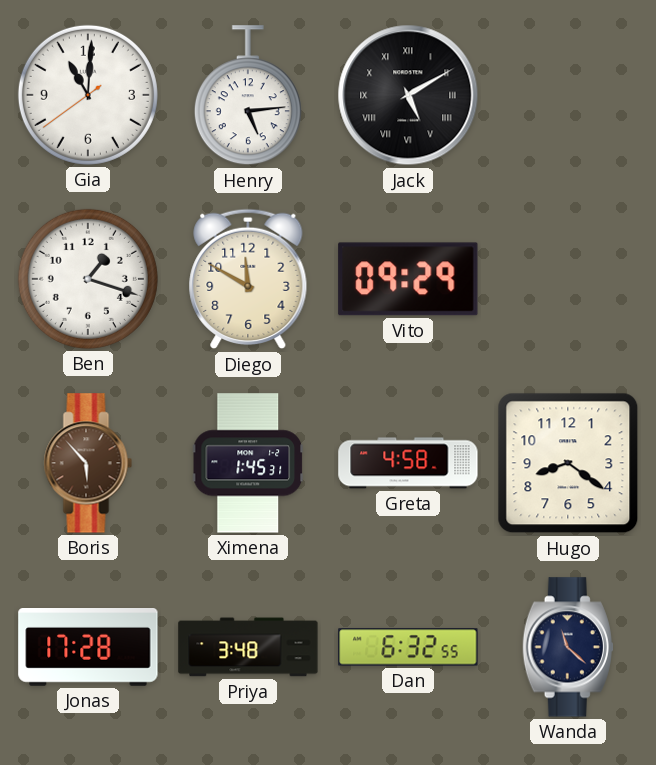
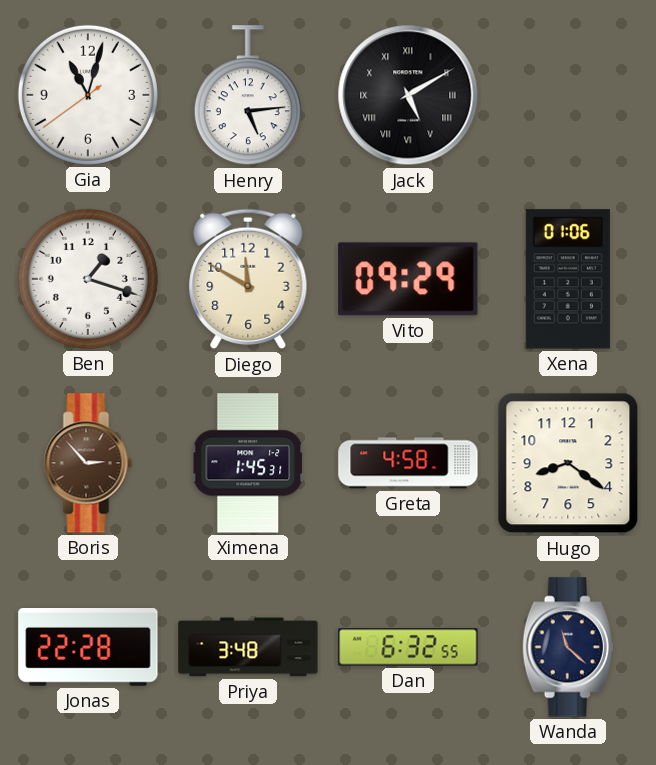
Gia: 11:00 -> 11:02
Xena: none -> 01:06
Boris: 5:53 -> 2:53
Jonas: 17:28 -> 22:28
